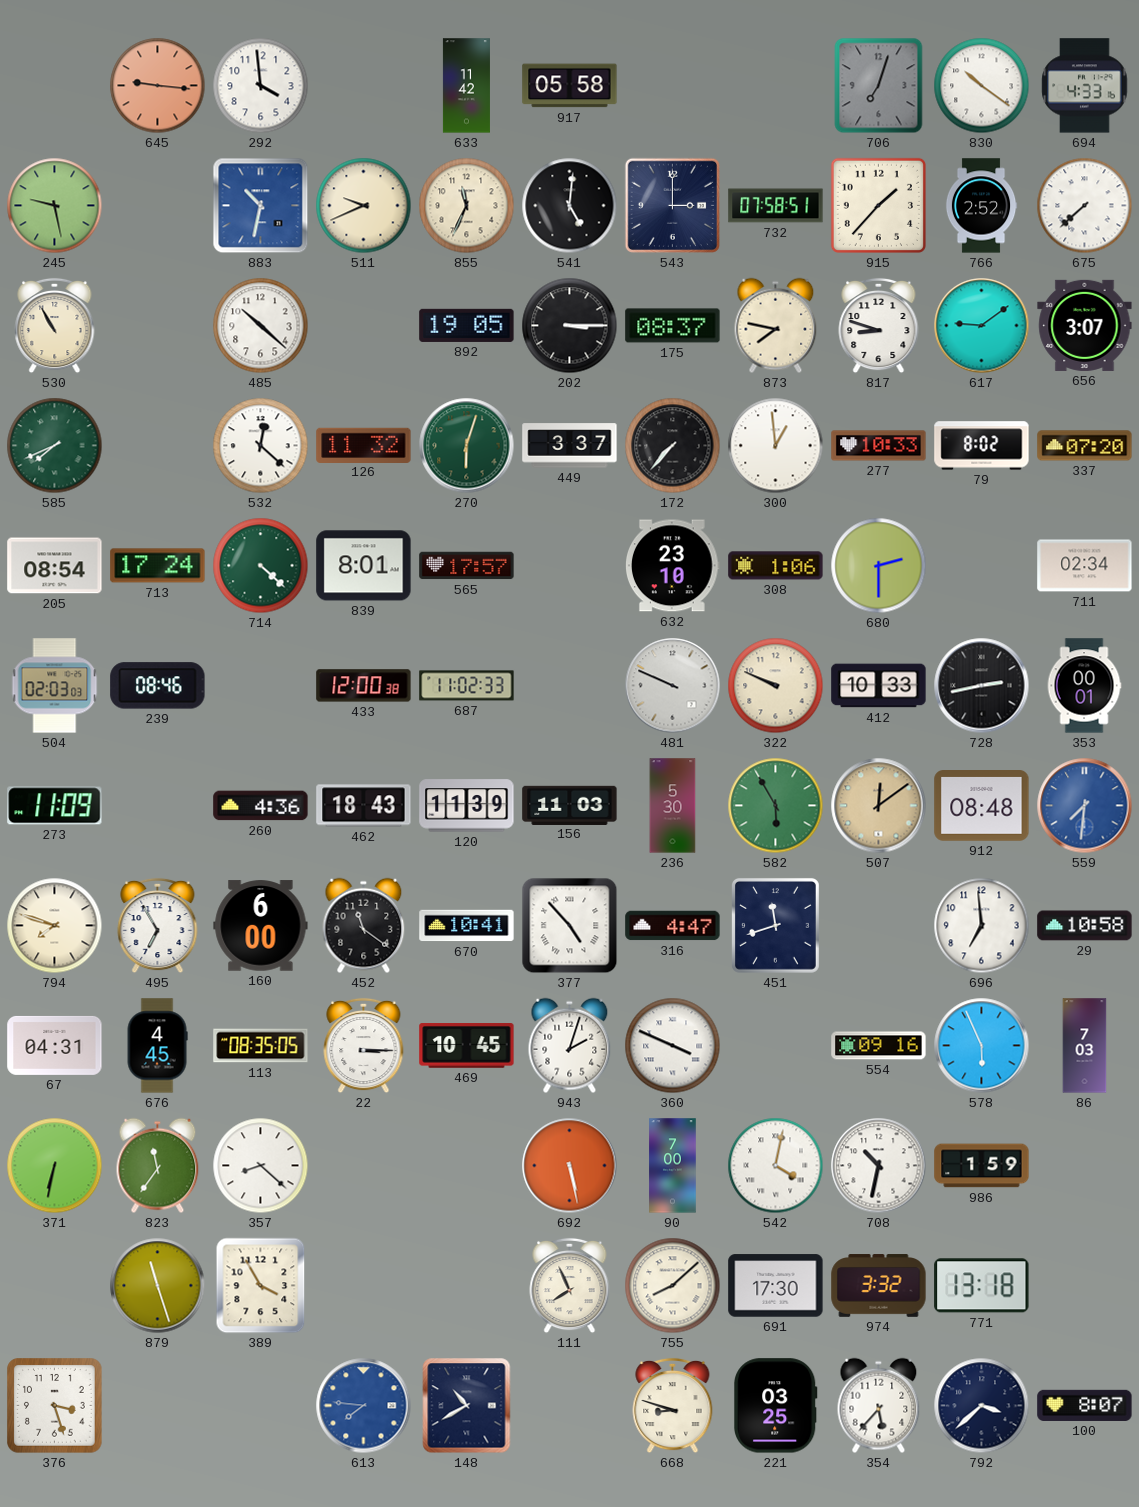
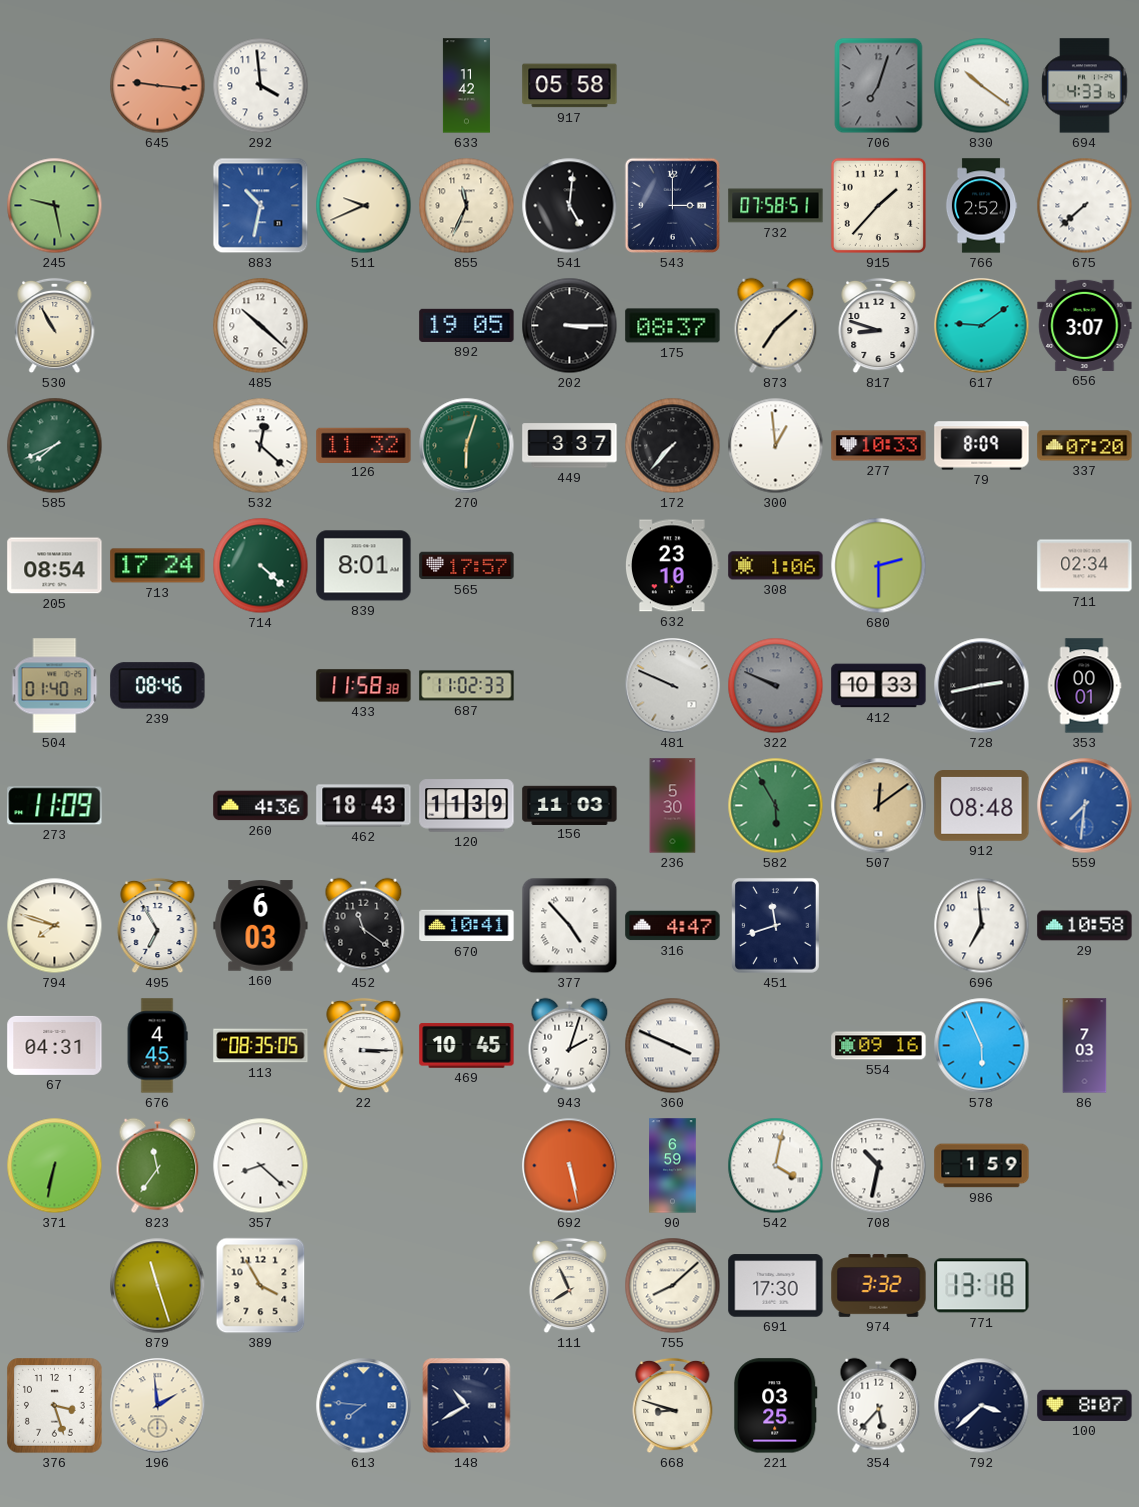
873: 7:47 -> 7:08
79: 8:02 -> 8:09
504: 02:03 -> 01:40
433: 12:00 -> 11:58
322 dial: cream -> grey
160: 6:00 -> 6:03
90: 7:00 -> 6:59
196: none -> 1:59
